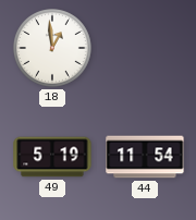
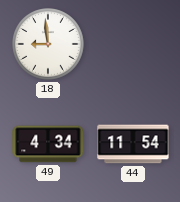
18: 12:59 -> 8:59
49: 5:19 -> 4:34
